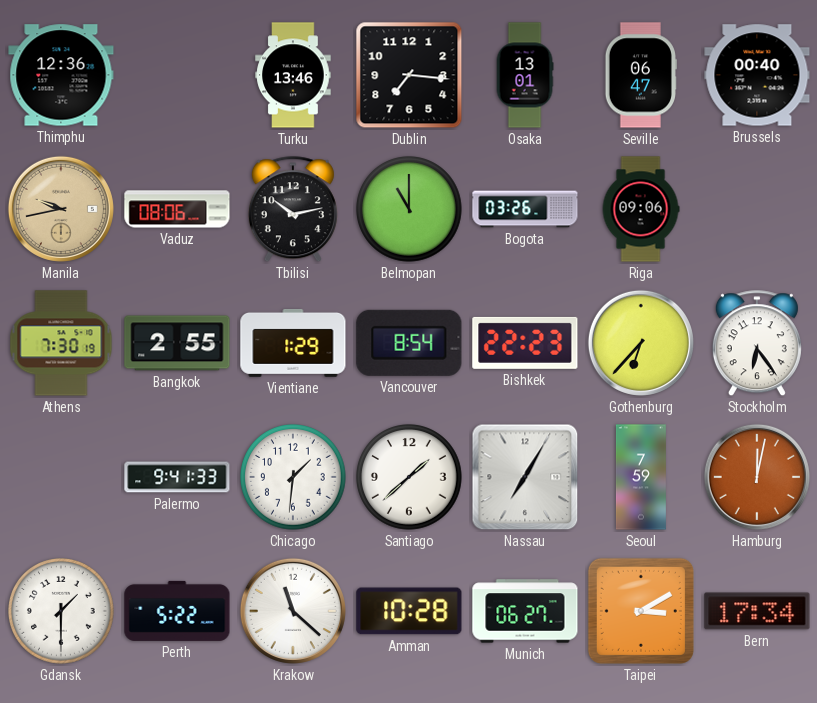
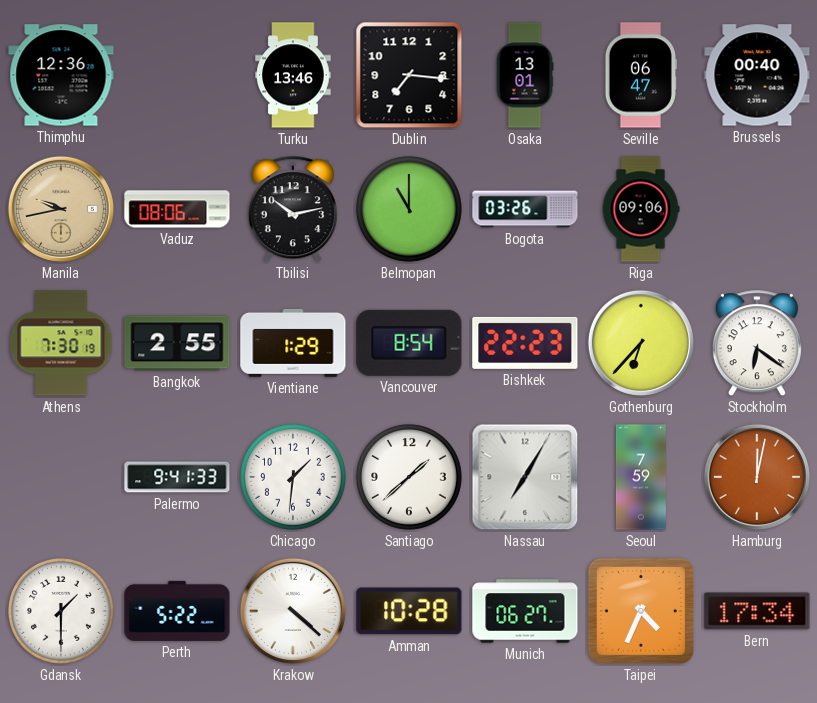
Stockholm: 6:24 -> 6:21
Krakow: 11:22 -> 4:22
Taipei: 3:10 -> 4:34
